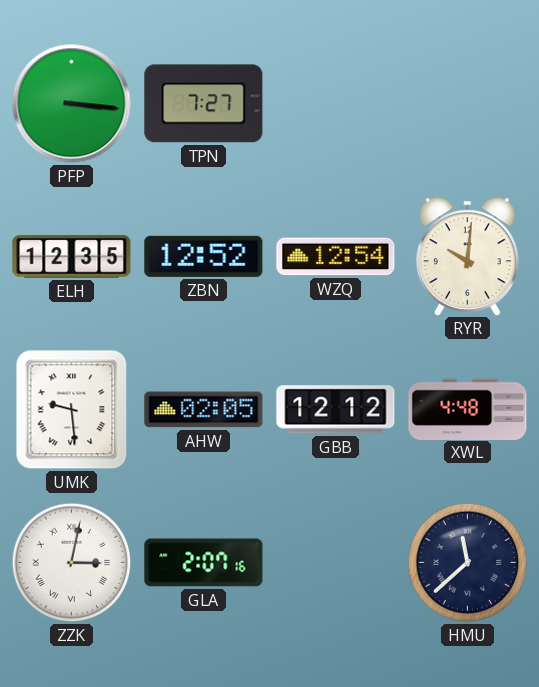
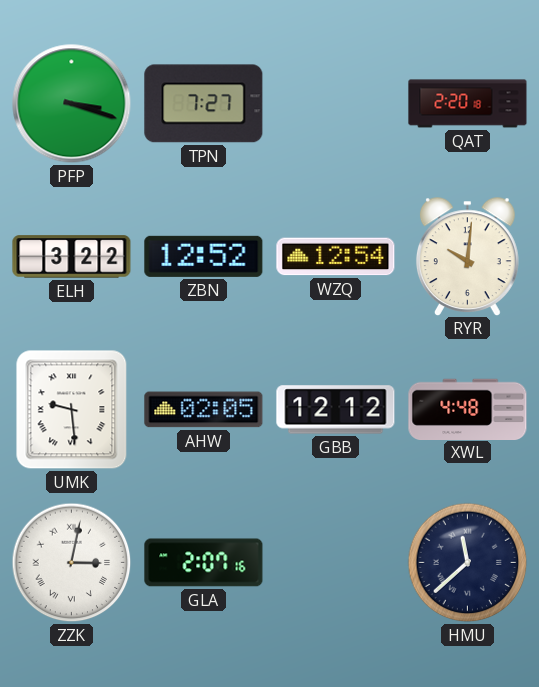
PFP: 3:16 -> 3:18
QAT: none -> 2:20
ELH: 12:35 -> 3:22
